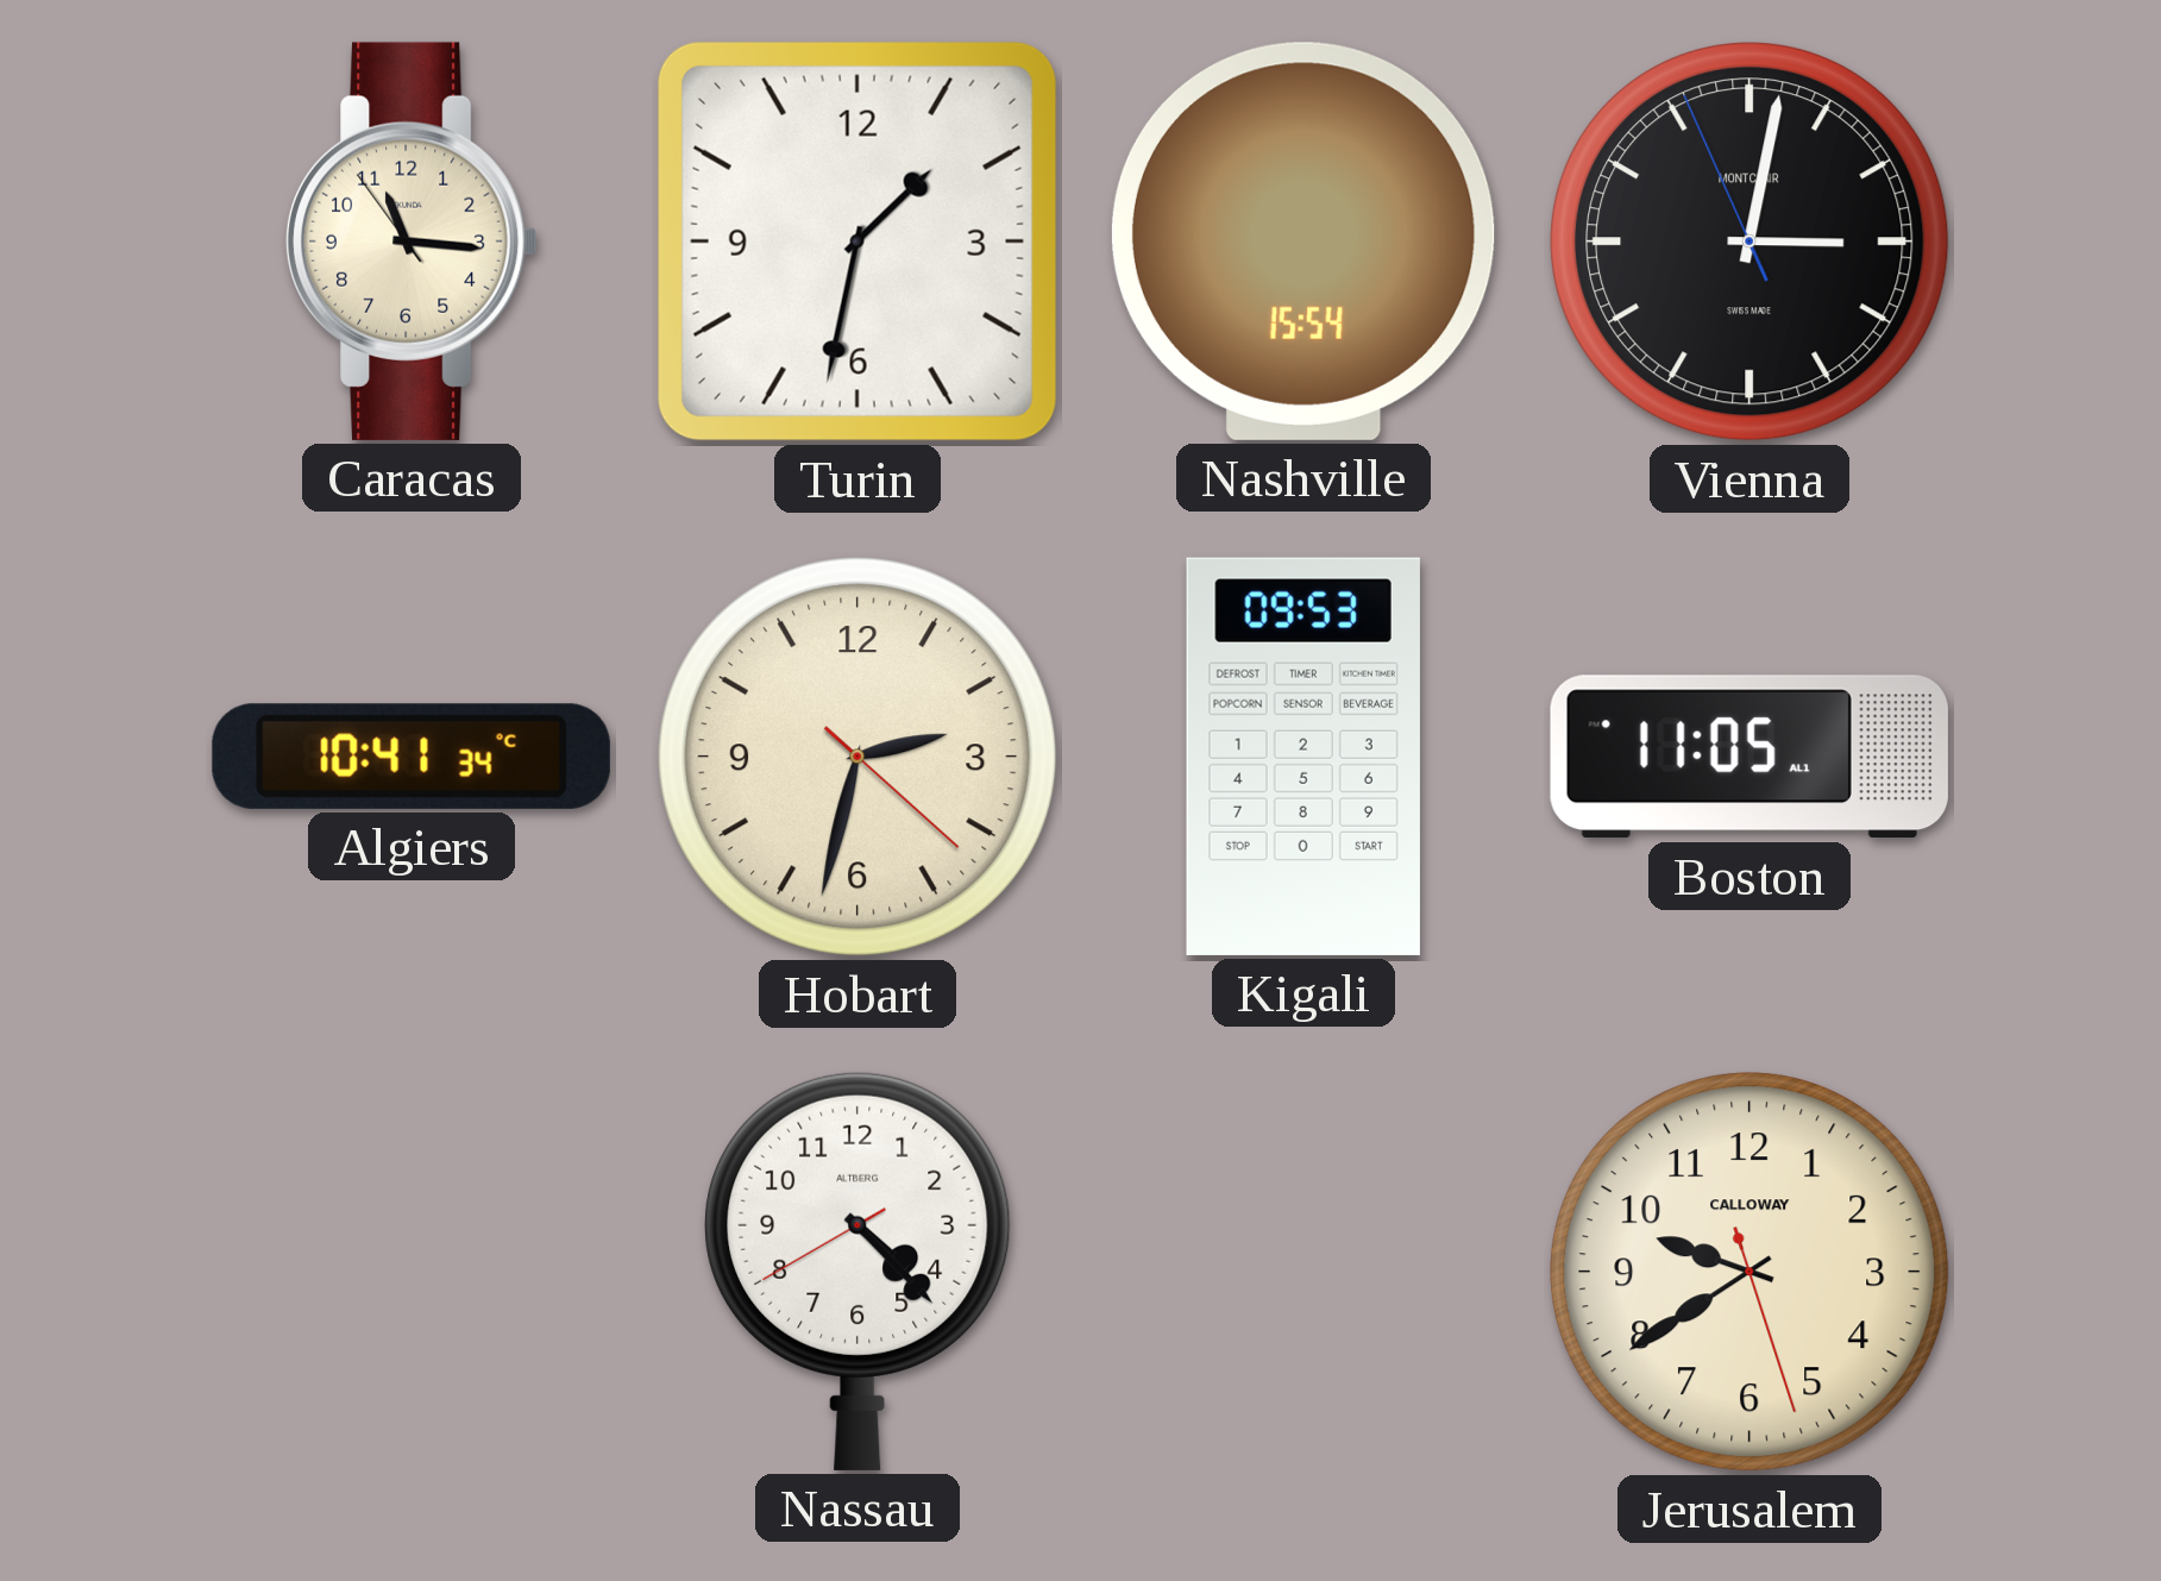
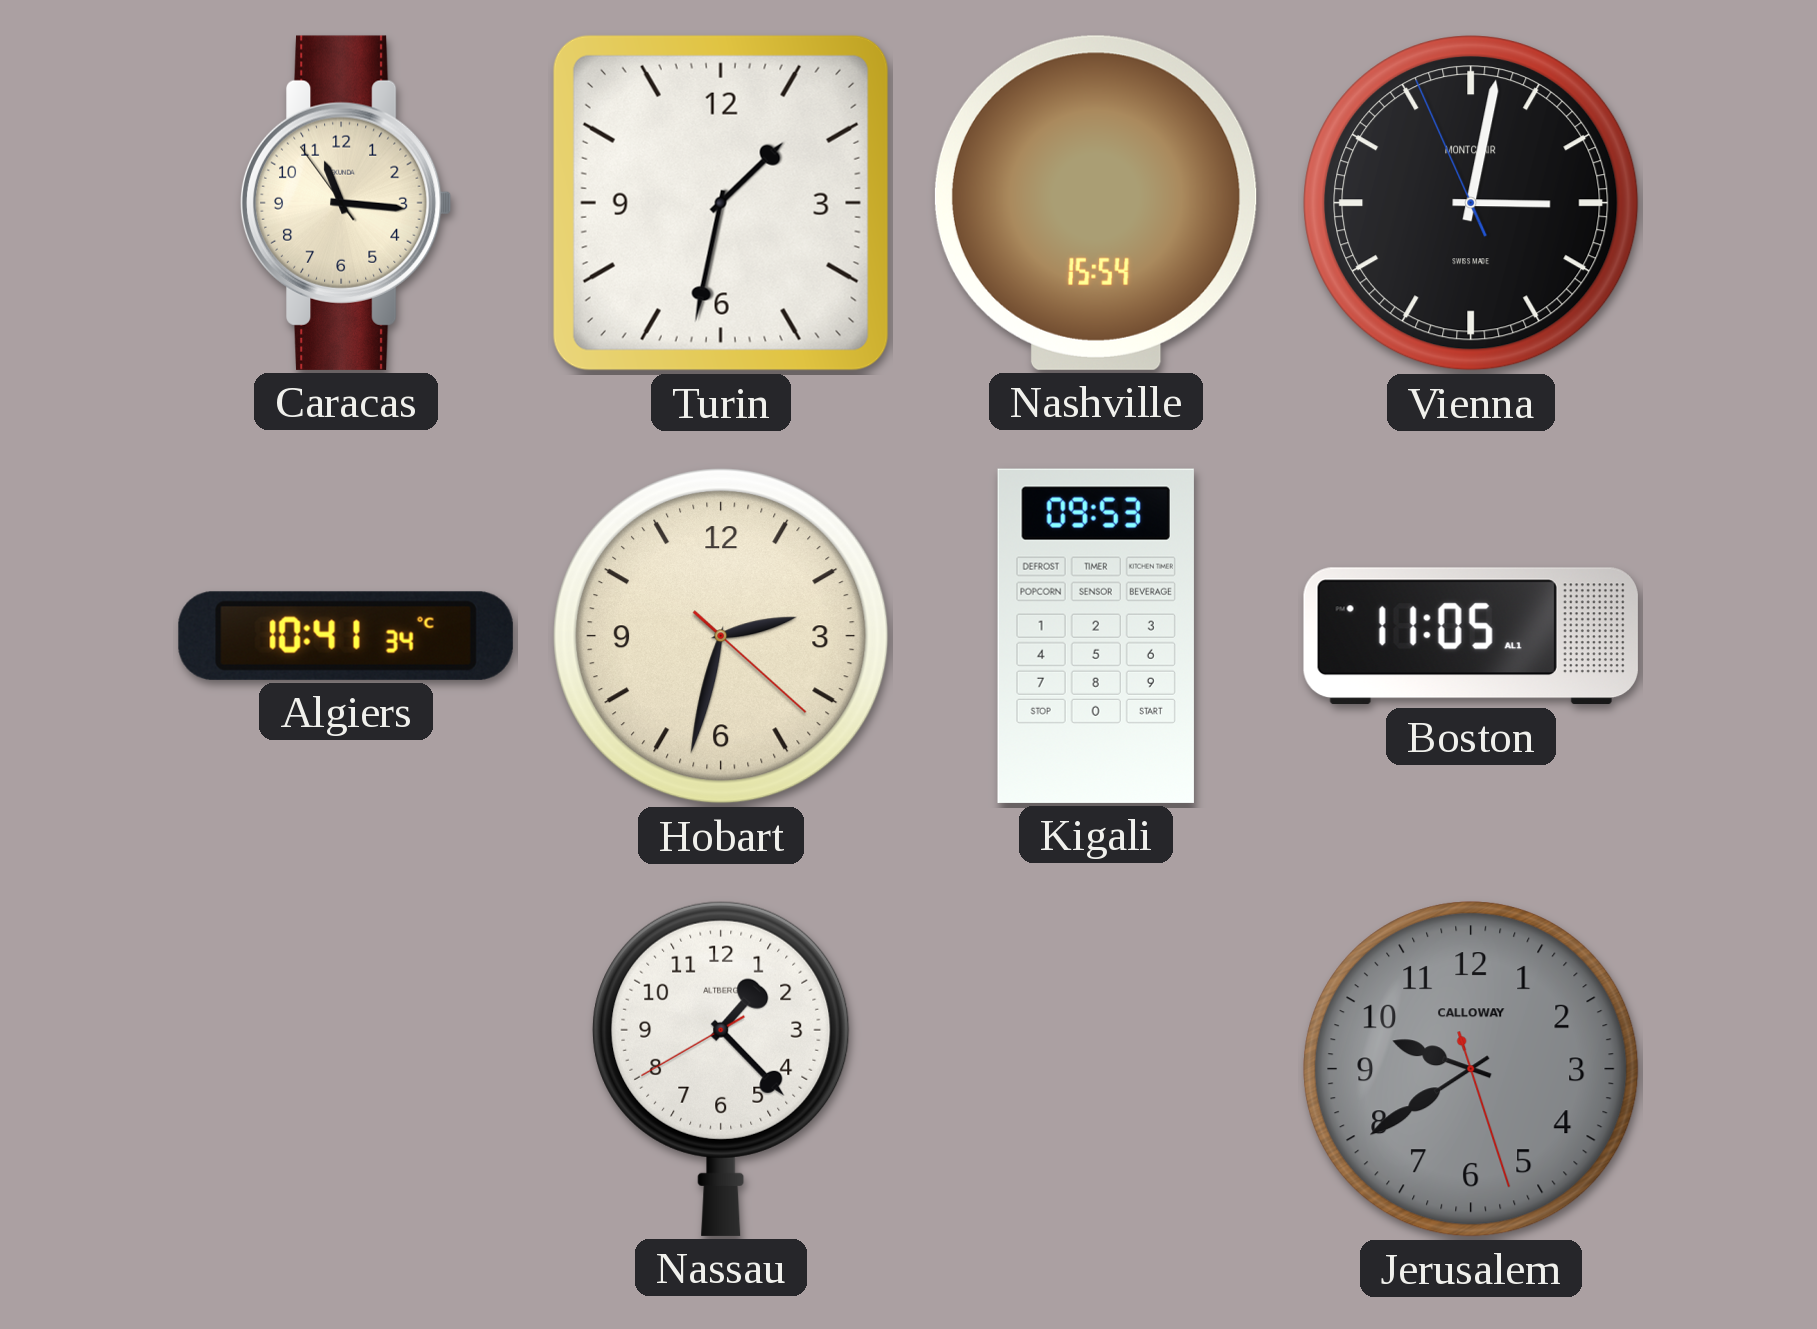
Nassau: 4:22 -> 1:22
Jerusalem dial: cream -> grey
